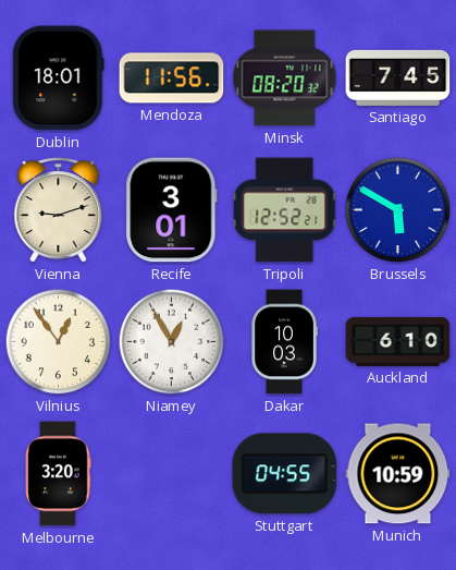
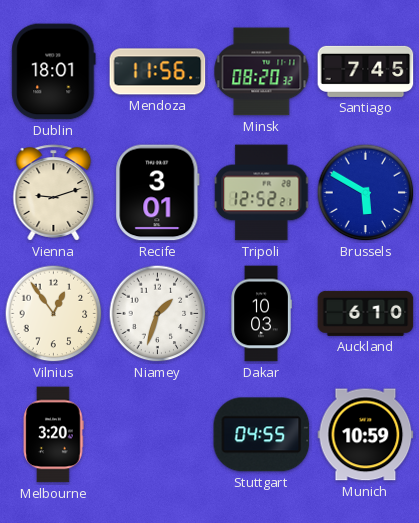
Niamey: 12:55 -> 1:33
